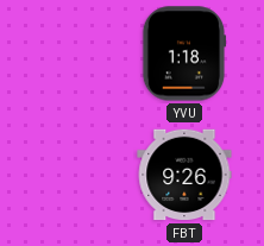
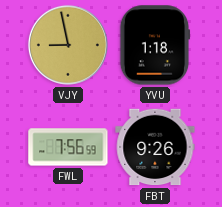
VJY: none -> 8:58
FWL: none -> 7:56
